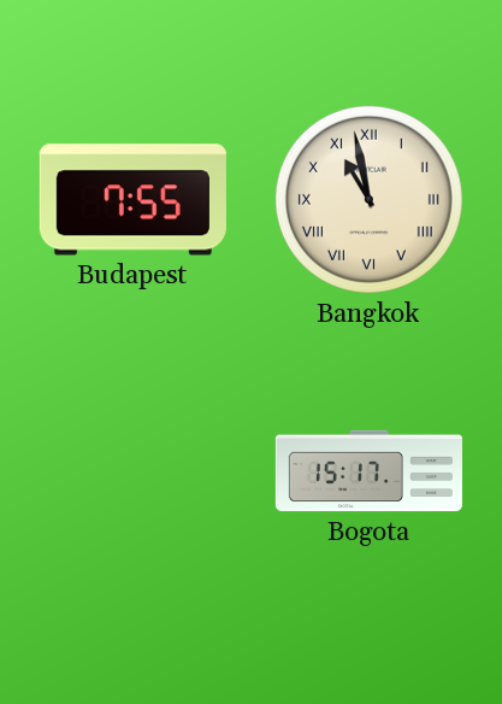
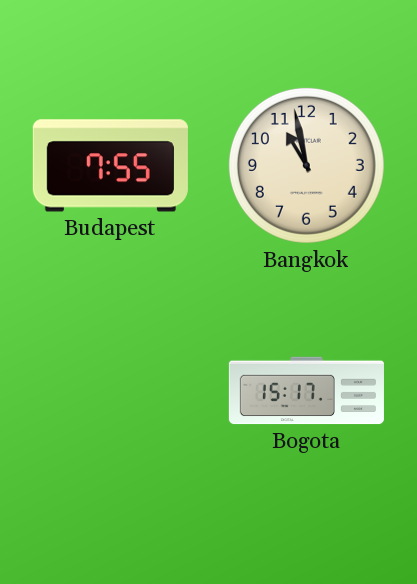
Bangkok numerals: Roman -> Arabic
